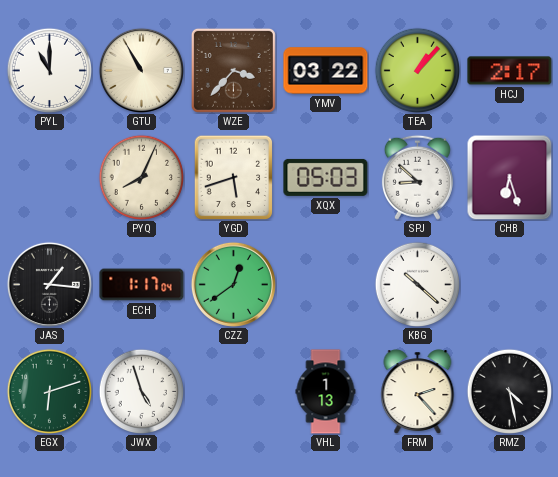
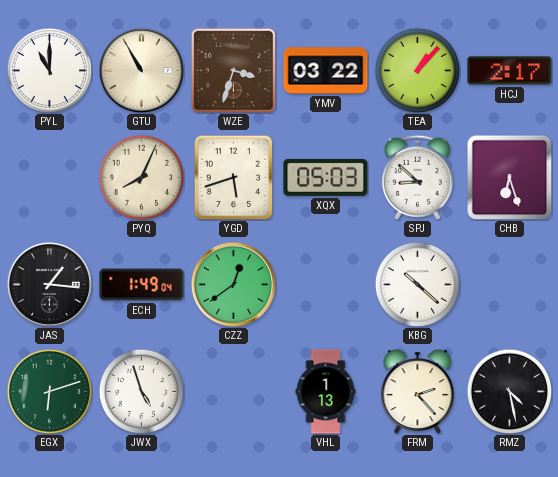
WZE: 3:37 -> 3:33
ECH: 1:17 -> 1:49
